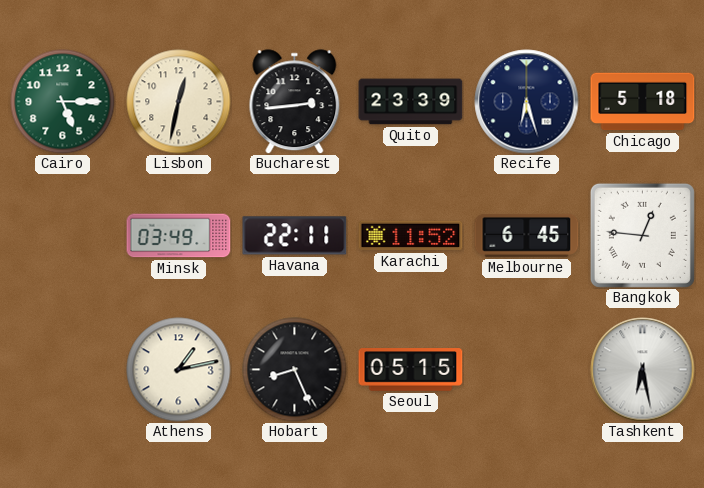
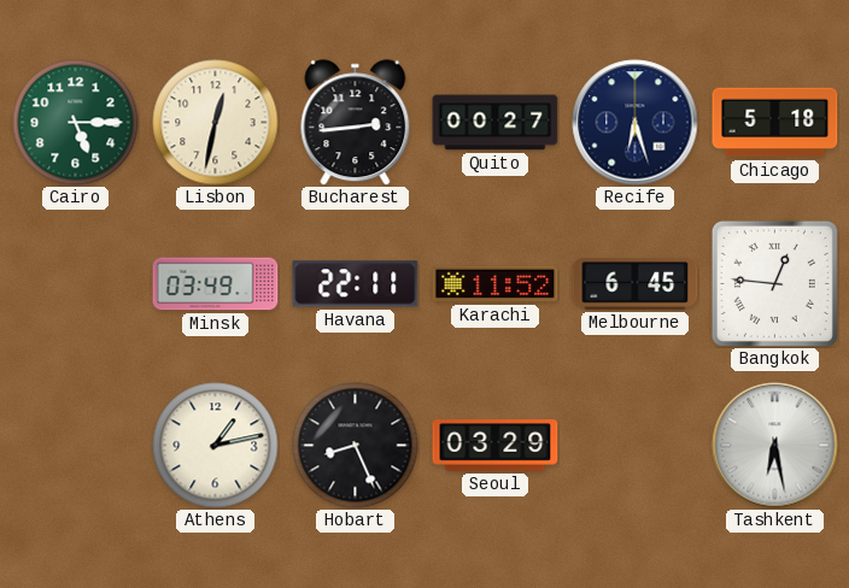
Quito: 23:39 -> 00:27
Seoul: 05:15 -> 03:29
